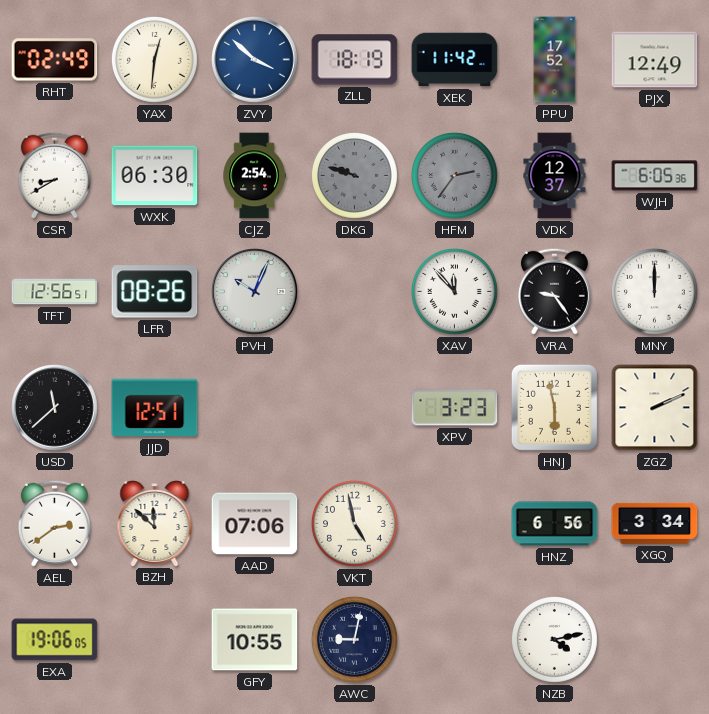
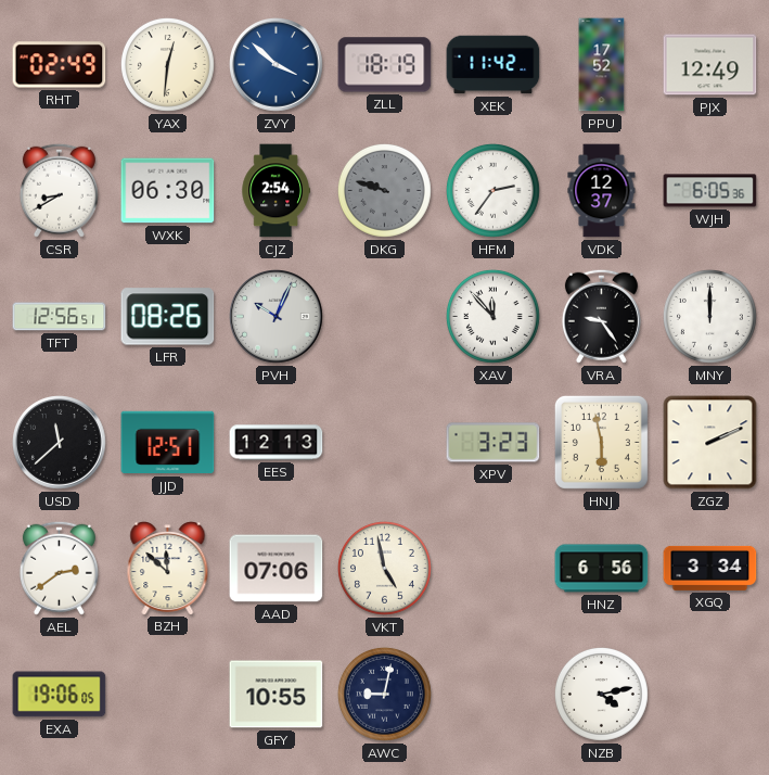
HFM dial: grey -> white
EES: none -> 12:13
